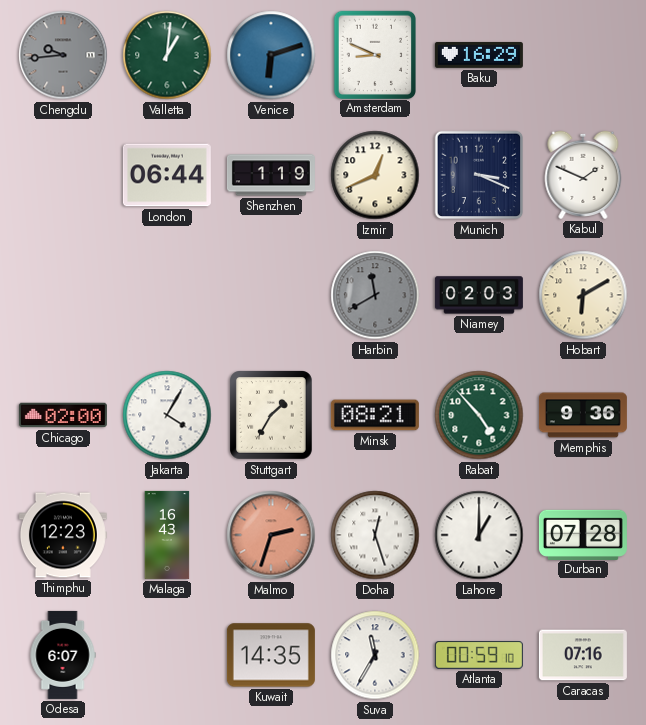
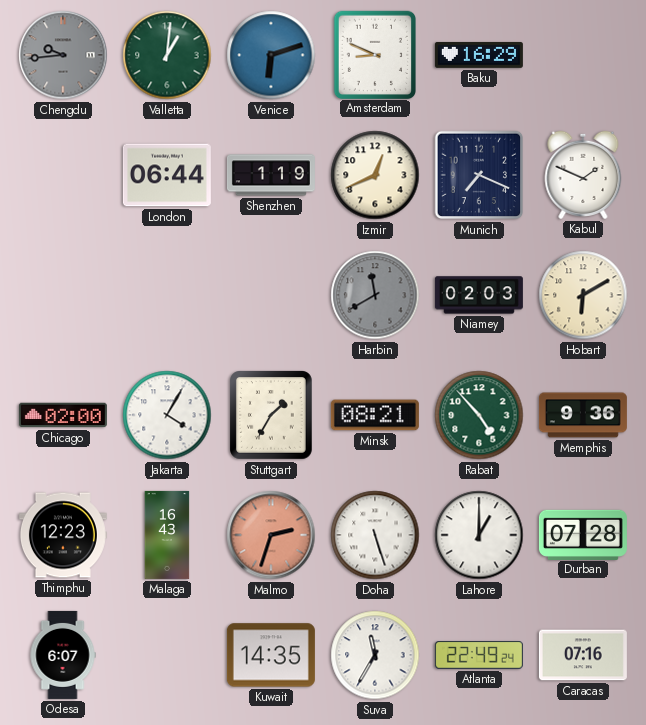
Munich: 3:19 -> 7:19
Doha: 12:27 -> 5:27
Atlanta: 00:59 -> 22:49
